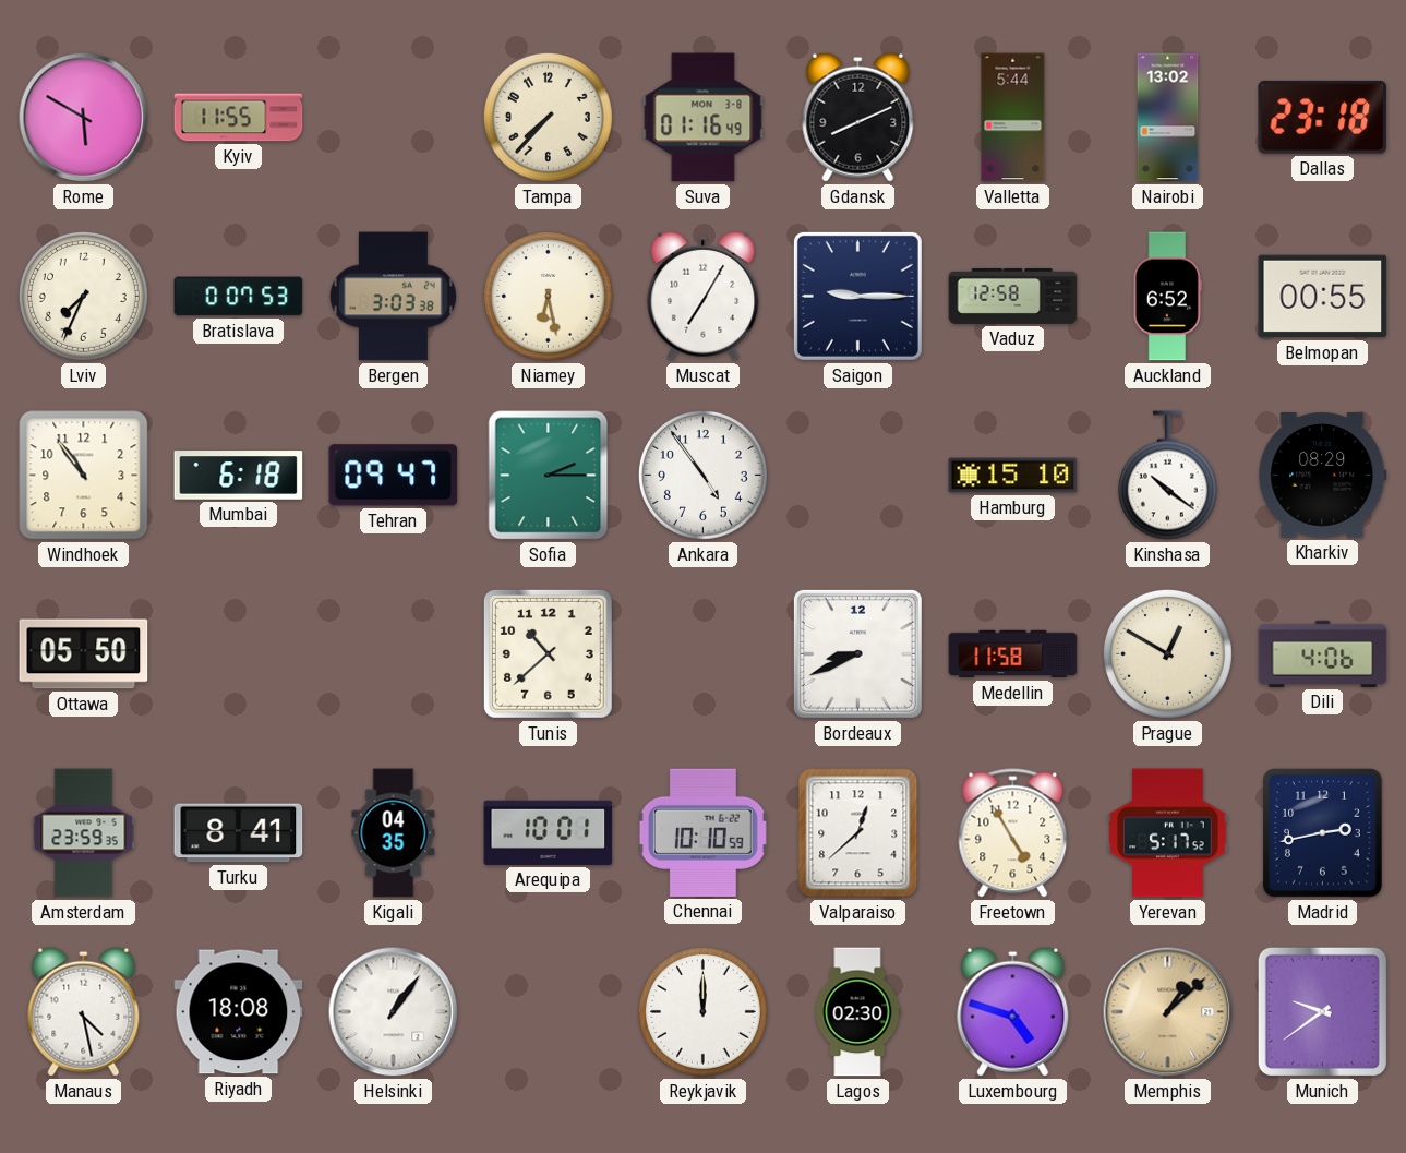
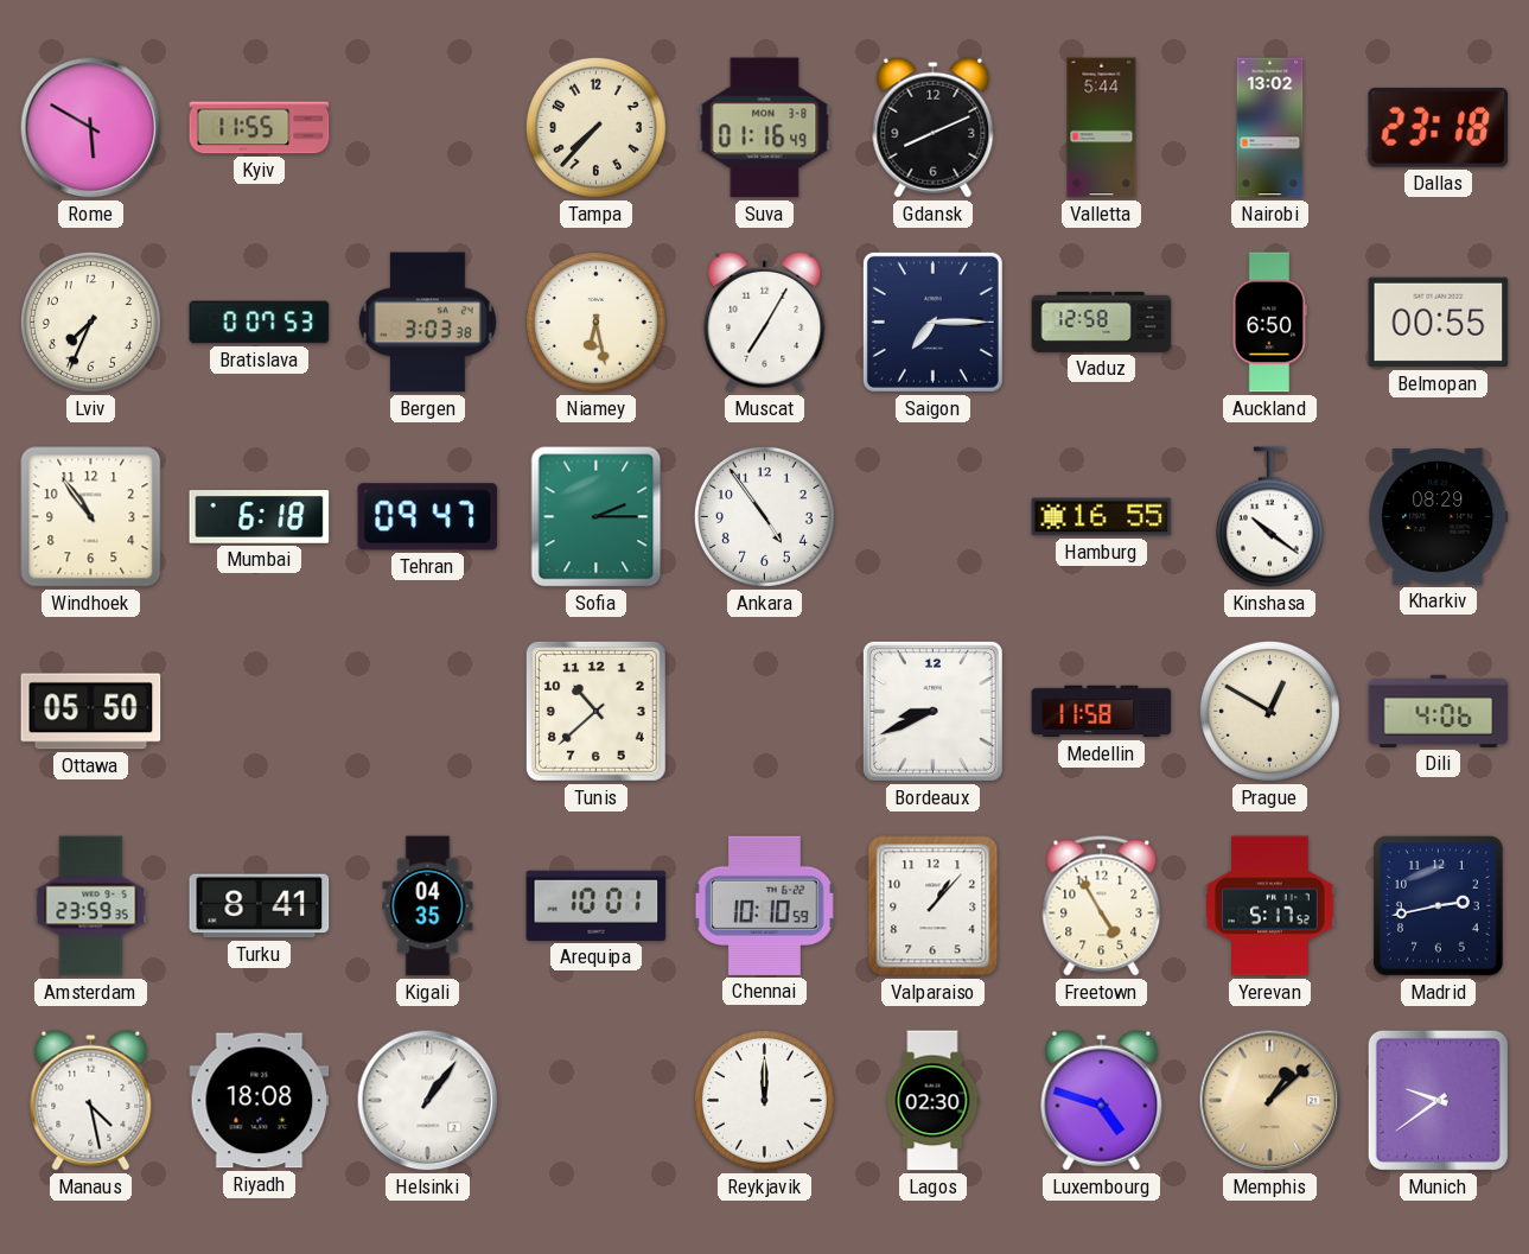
Saigon: 9:15 -> 7:15
Auckland: 6:52 -> 6:50
Hamburg: 15:10 -> 16:55
Valparaiso: 12:38 -> 1:07
